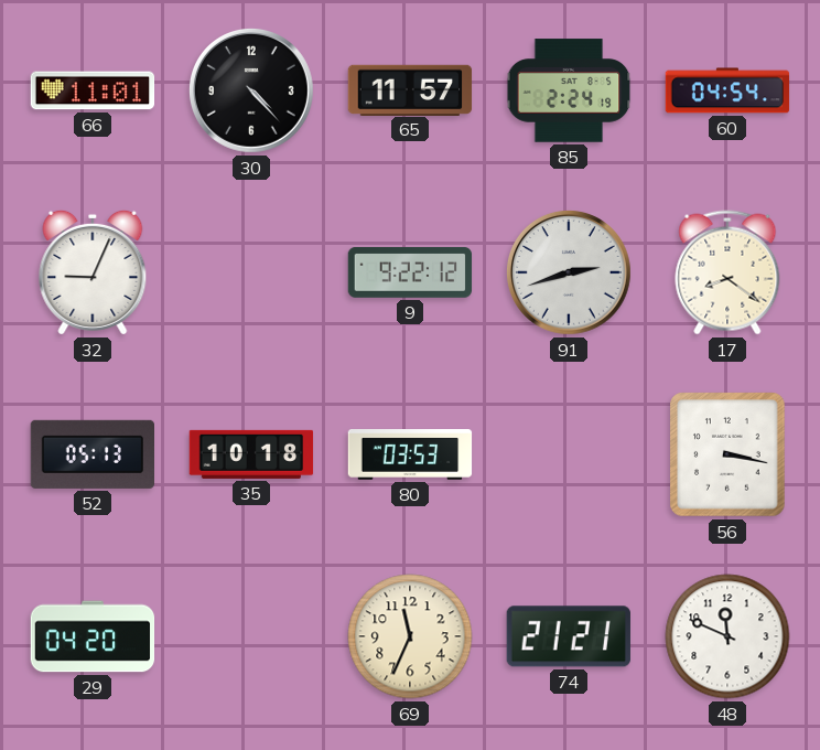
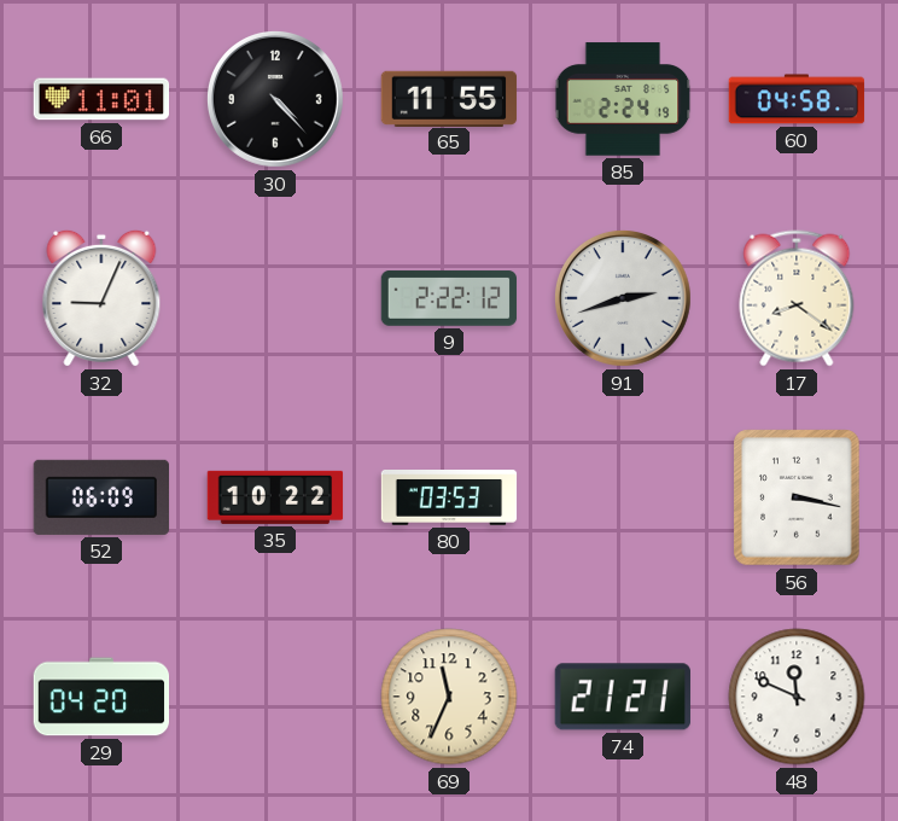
65: 11:57 -> 11:55
60: 04:54 -> 04:58
9: 9:22 -> 2:22
52: 05:13 -> 06:09
35: 10:18 -> 10:22
